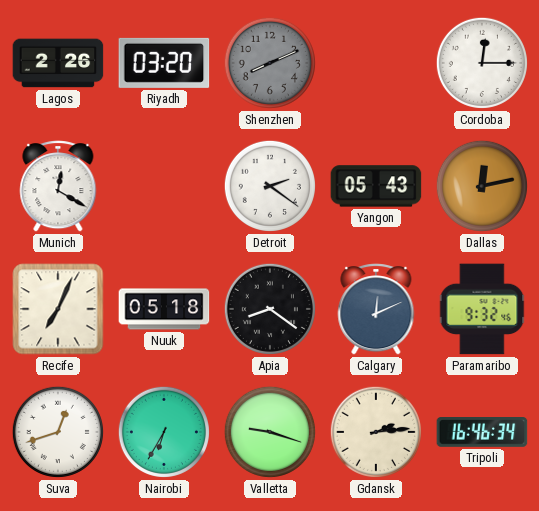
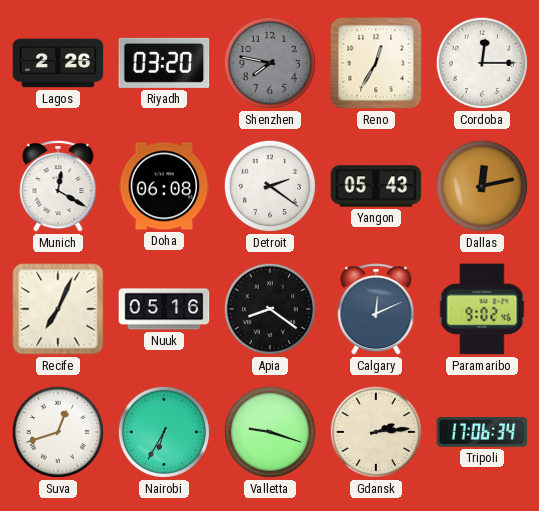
Shenzhen: 8:11 -> 7:47
Reno: none -> 12:35
Doha: none -> 06:08
Nuuk: 05:18 -> 05:16
Paramaribo: 9:32 -> 9:02
Tripoli: 16:46 -> 17:06
